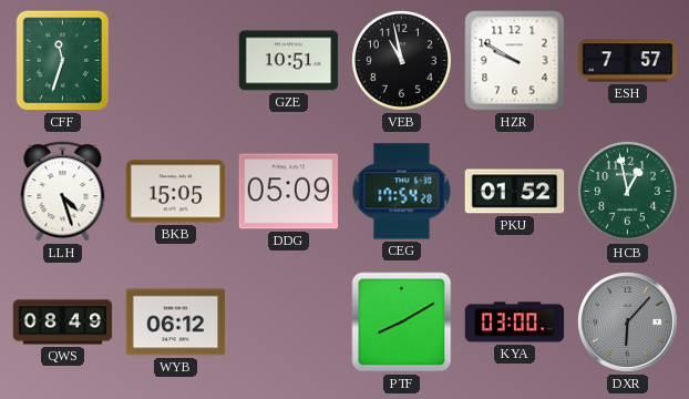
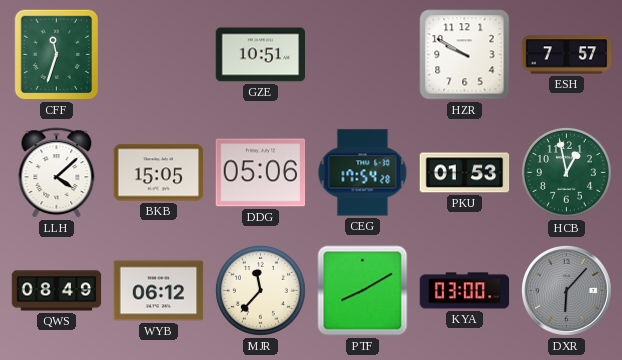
VEB: 10:58 -> none
LLH: 4:27 -> 4:08
DDG: 05:09 -> 05:06
PKU: 01:52 -> 01:53
MJR: none -> 11:37
